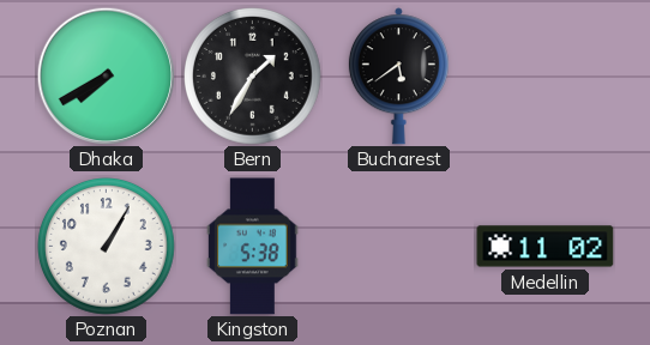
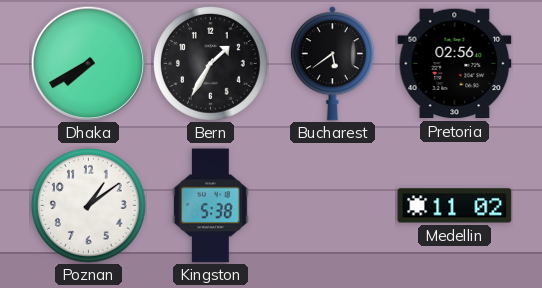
Pretoria: none -> 02:56
Poznan: 1:05 -> 1:09
